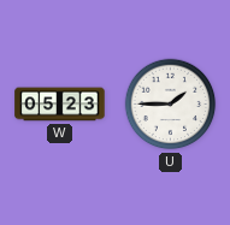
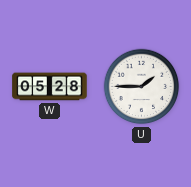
W: 05:23 -> 05:28
